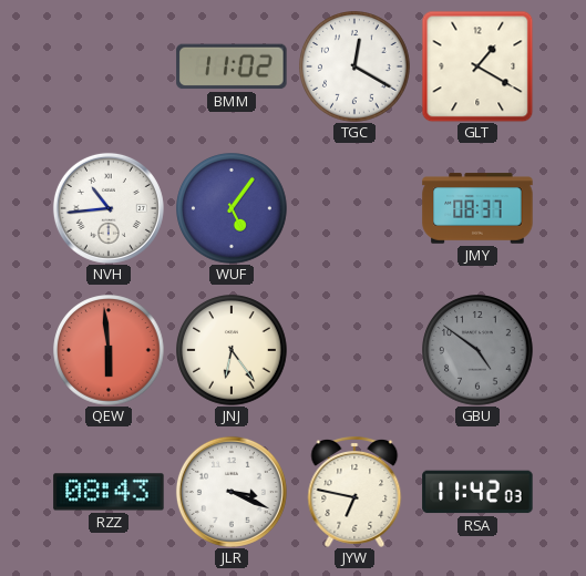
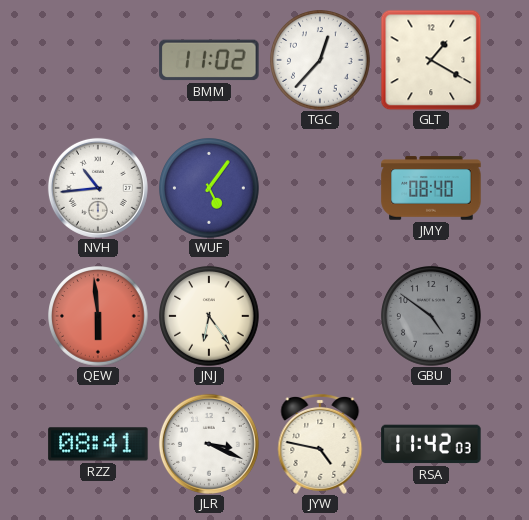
TGC: 12:20 -> 12:37
JMY: 08:37 -> 08:40
RZZ: 08:43 -> 08:41
JYW: 6:47 -> 4:47
